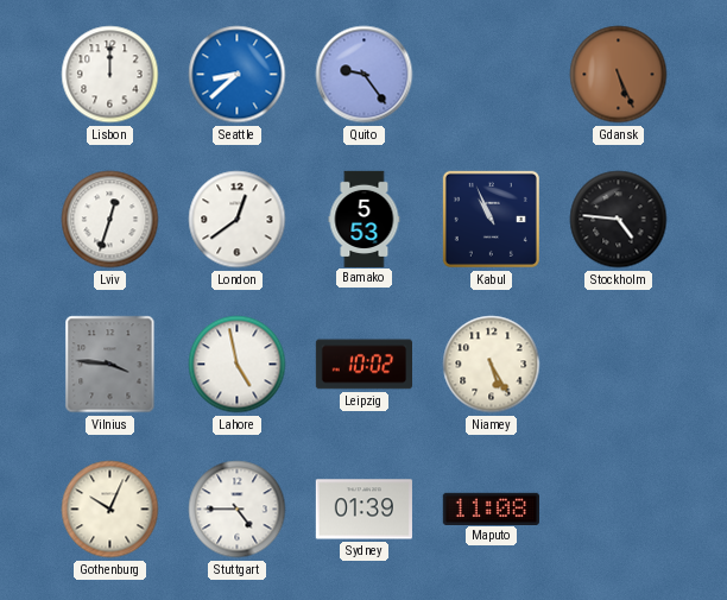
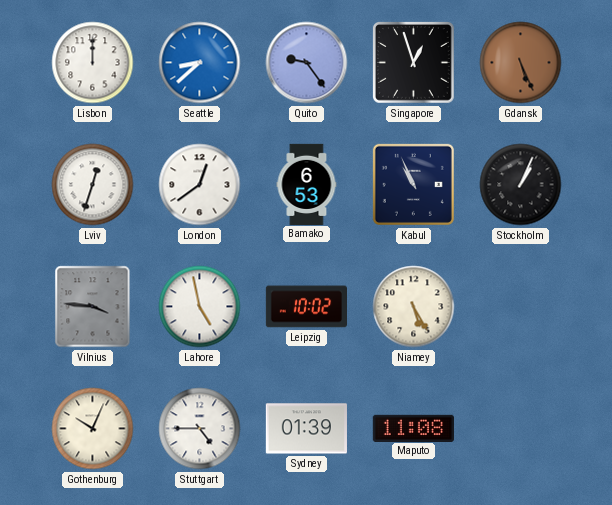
Singapore: none -> 12:57
Bamako: 5:53 -> 6:53
Stockholm: 4:46 -> 1:04
